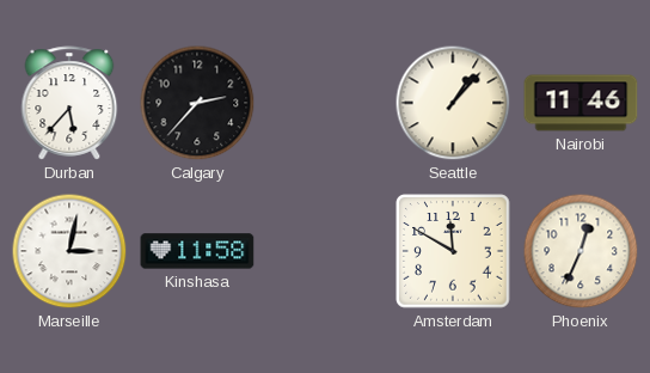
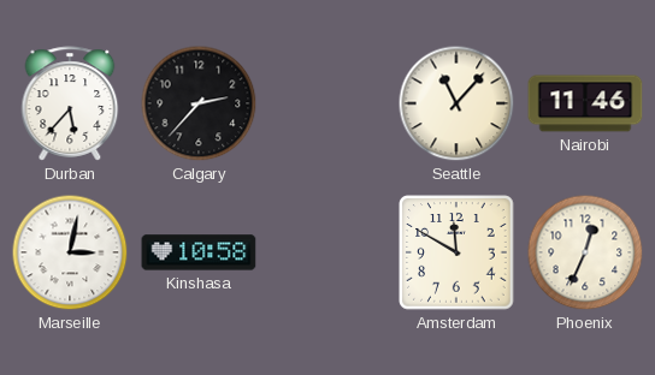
Seattle: 1:07 -> 11:07
Kinshasa: 11:58 -> 10:58
